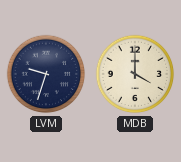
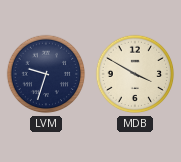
MDB: 4:00 -> 3:50
